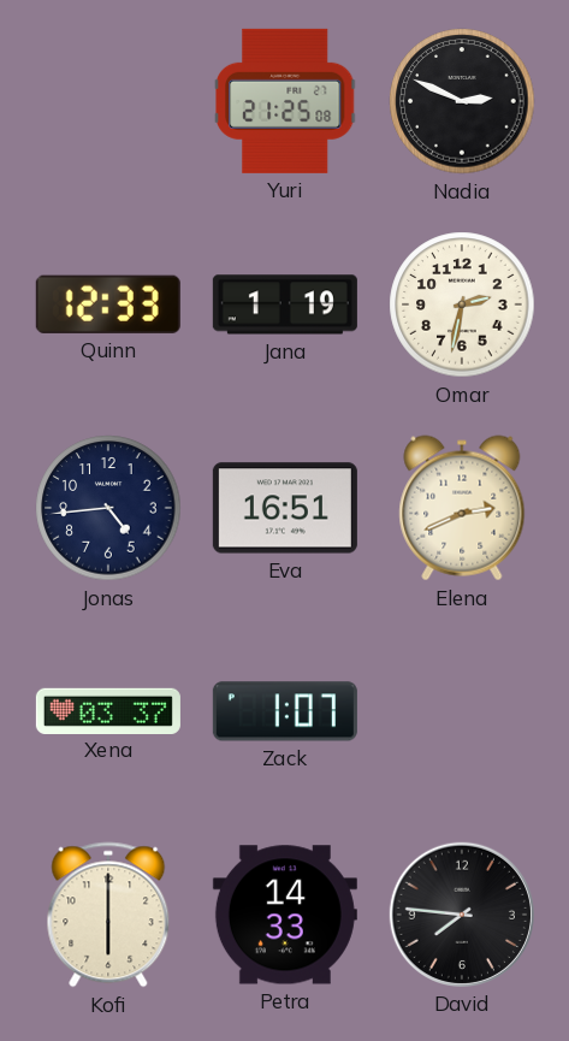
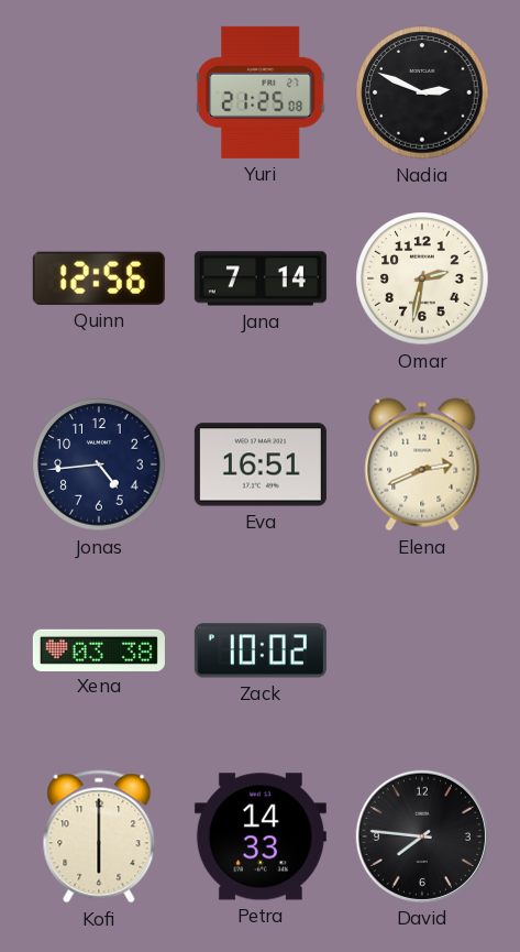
Quinn: 12:33 -> 12:56
Jana: 1:19 -> 7:14
Xena: 03:37 -> 03:38
Zack: 1:07 -> 10:02
